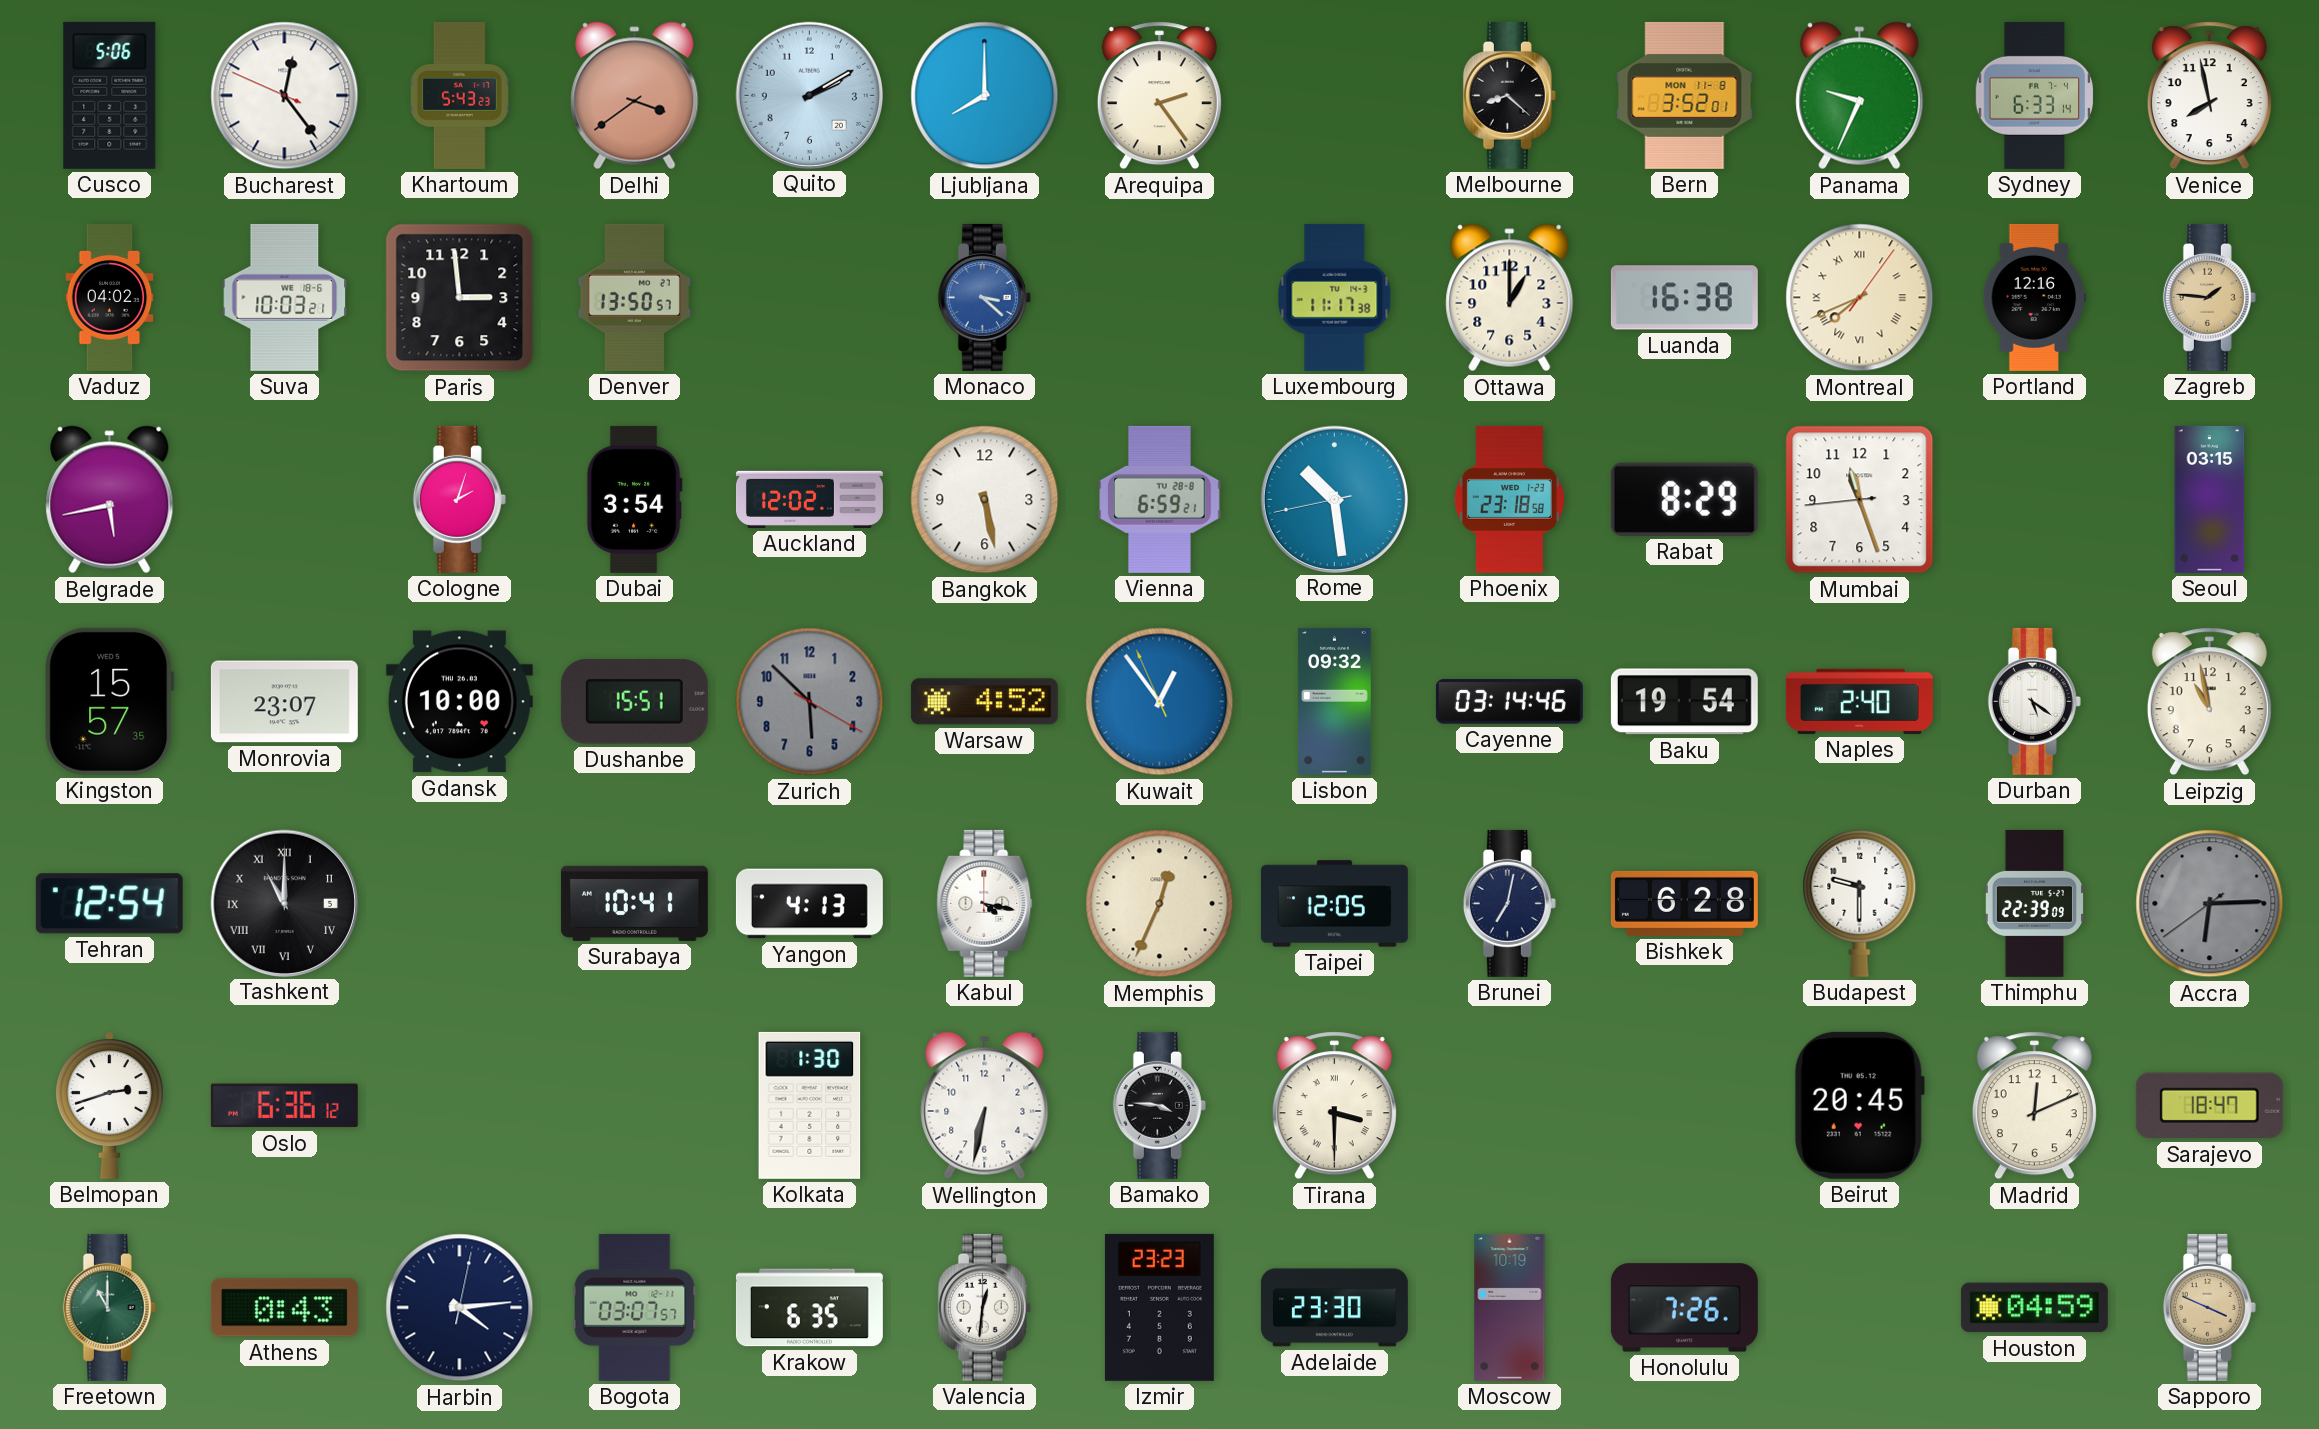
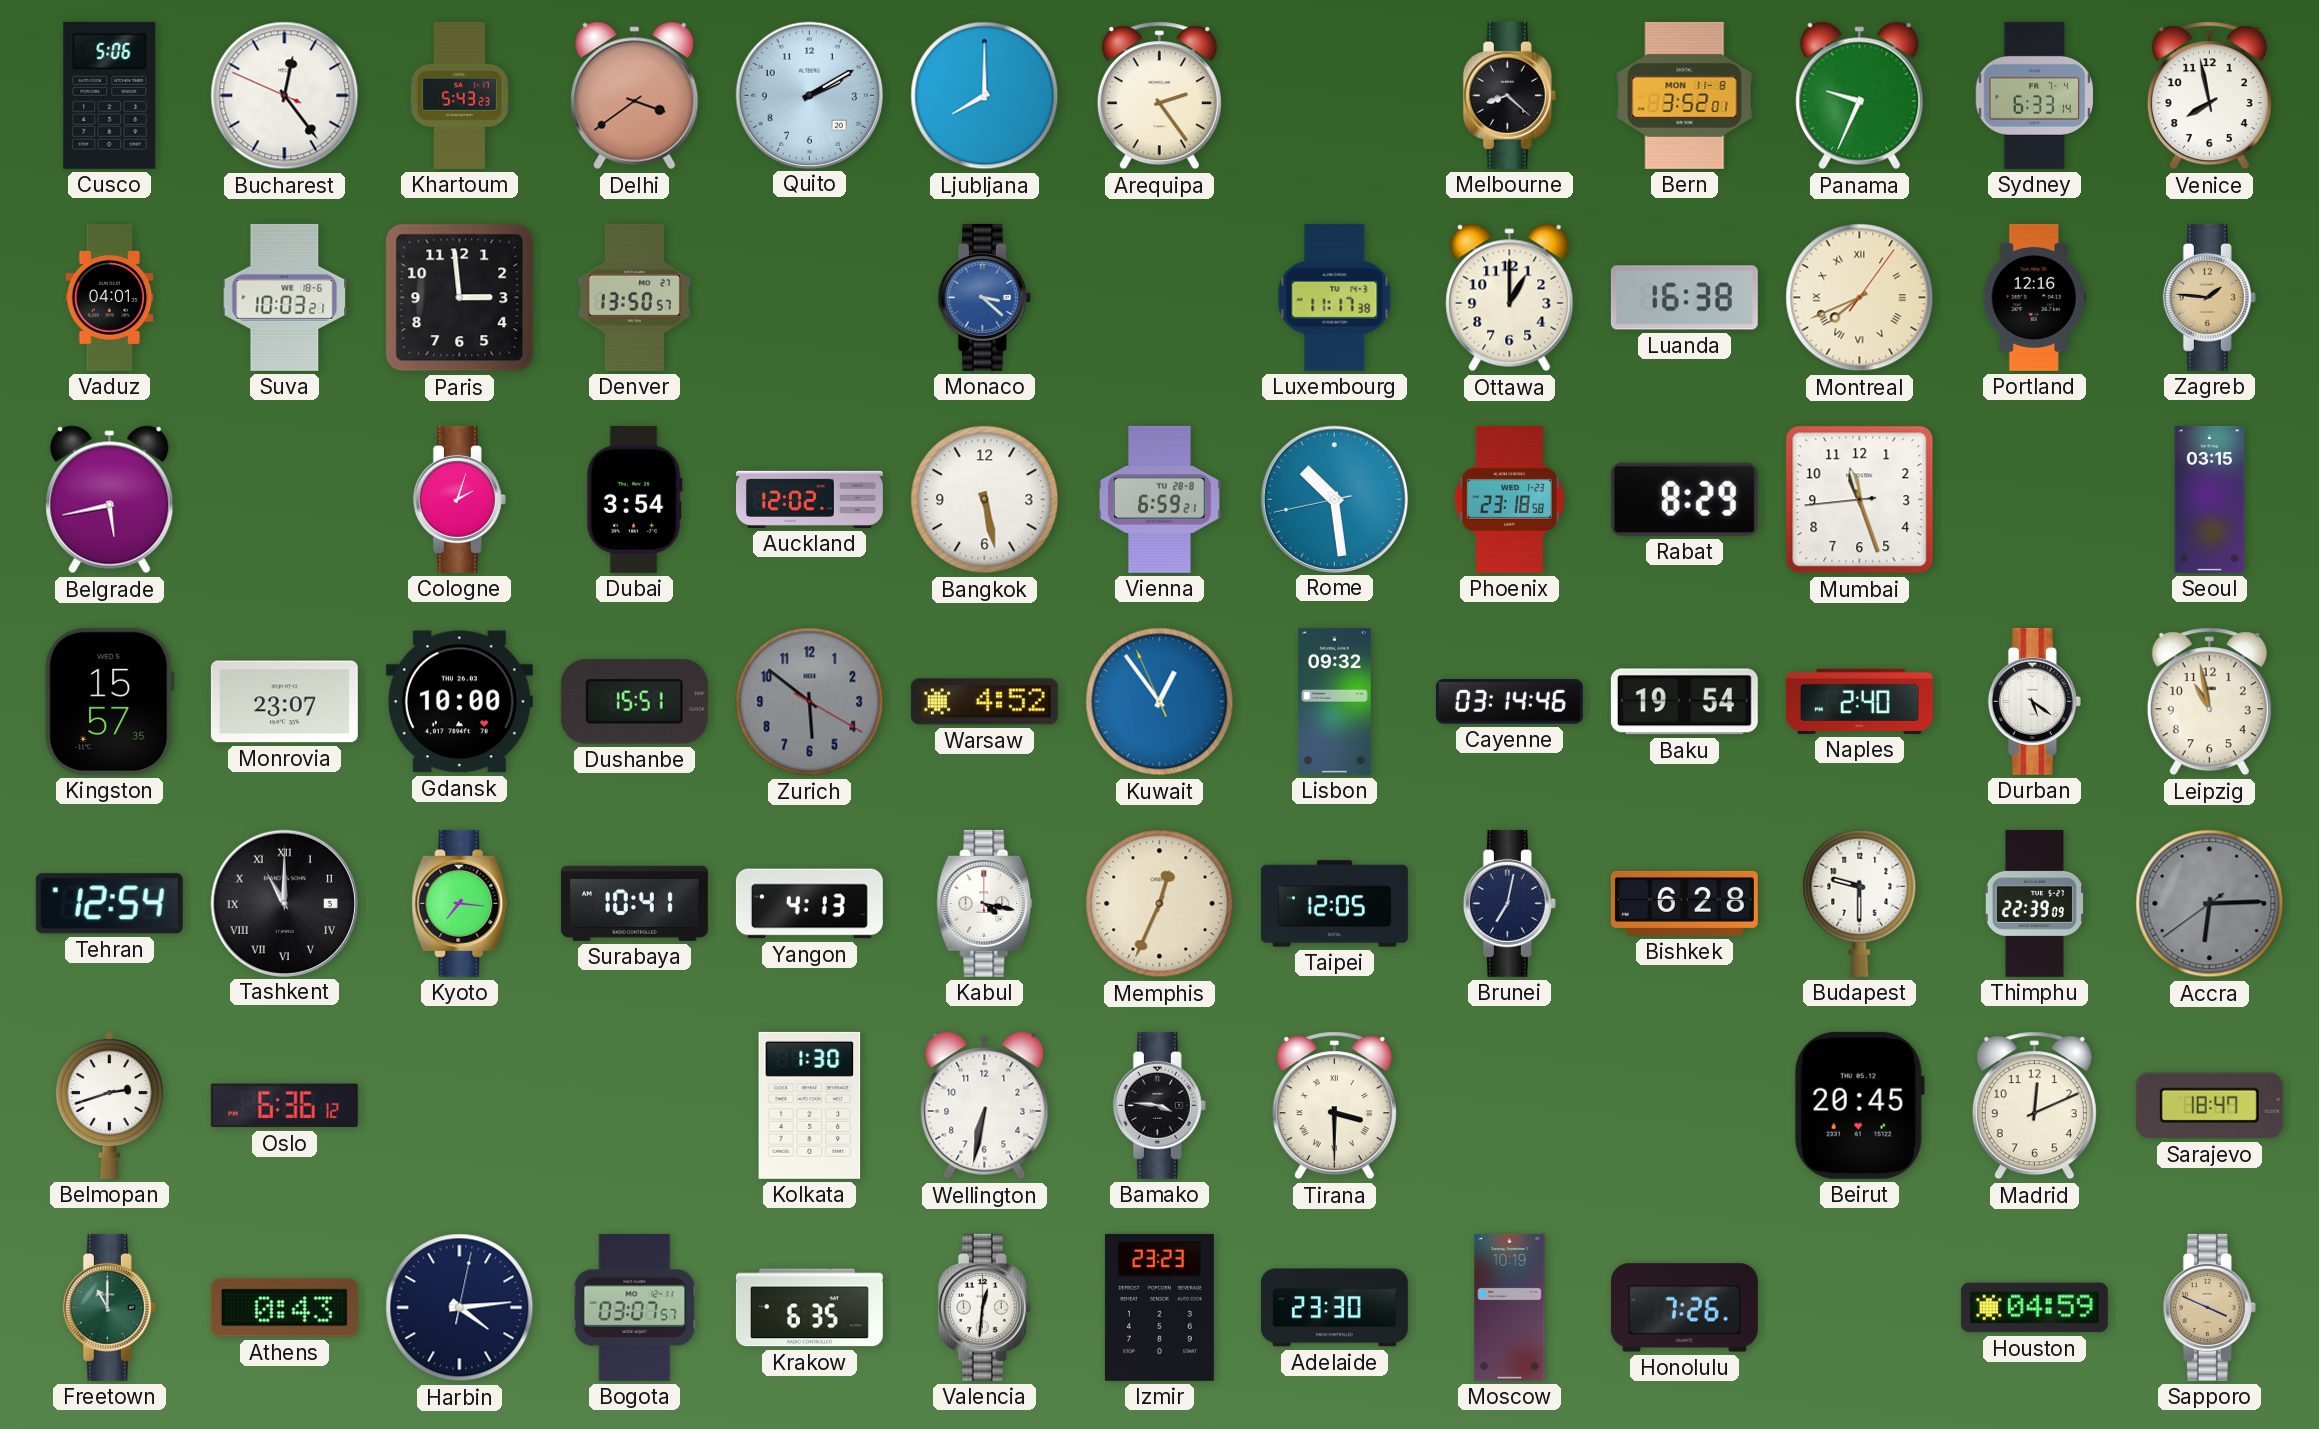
Vaduz: 04:02 -> 04:01
Zurich: 5:52 -> 5:51
Kyoto: none -> 7:16
